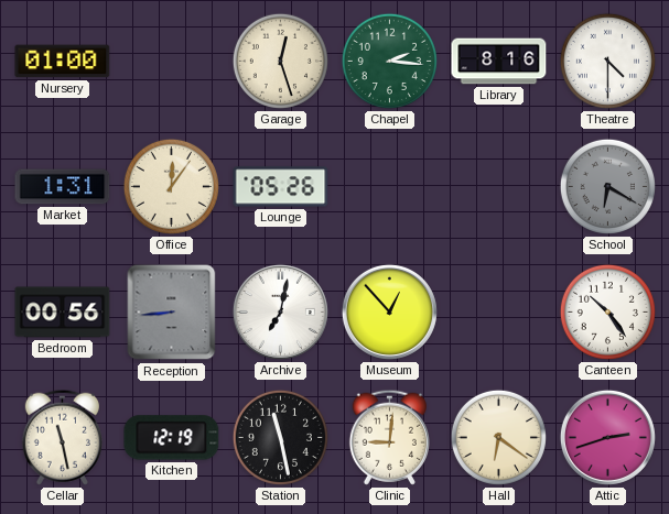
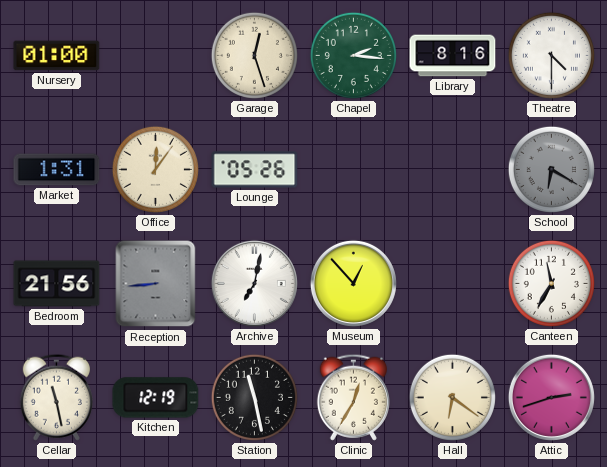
Bedroom: 00:56 -> 21:56
Canteen: 10:24 -> 11:35
Clinic: 9:01 -> 12:35
